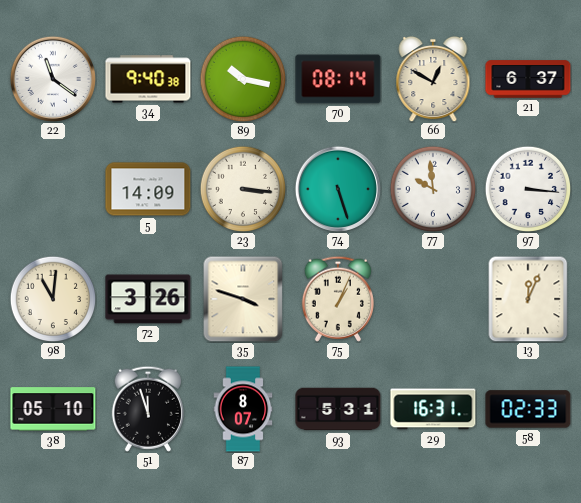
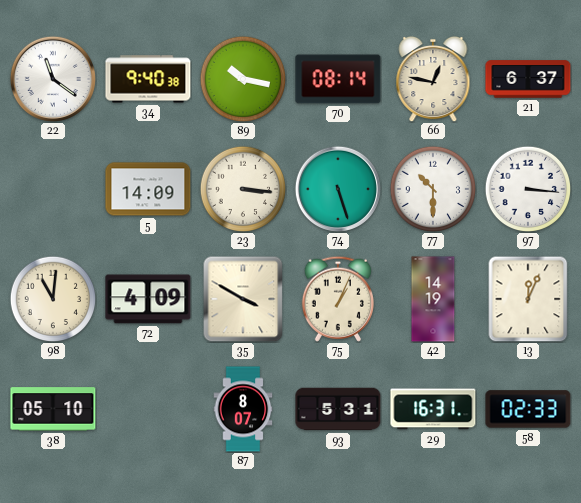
66: 12:50 -> 12:47
77: 9:59 -> 10:30
72: 3:26 -> 4:09
35: 3:48 -> 3:50
42: none -> 14:19
51: 11:57 -> none
